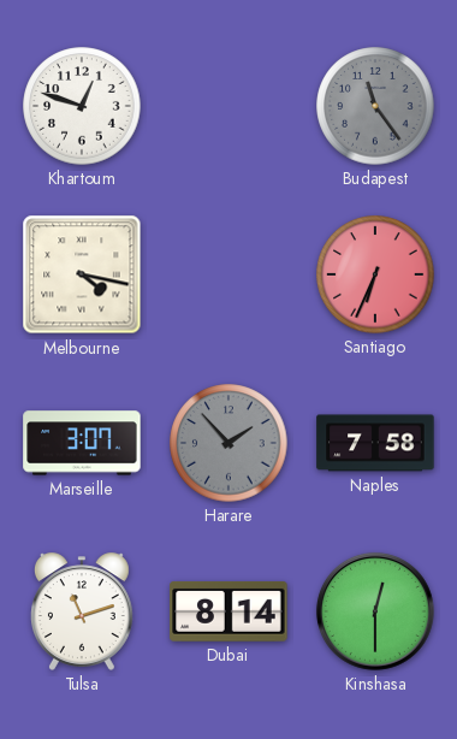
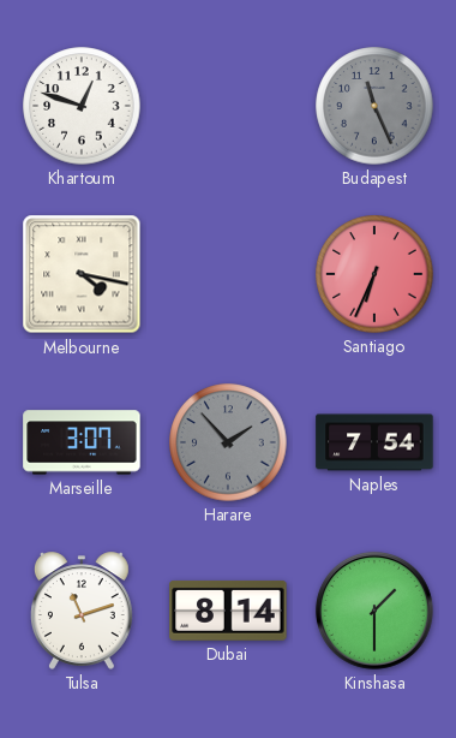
Budapest: 11:24 -> 11:26
Naples: 7:58 -> 7:54
Kinshasa: 12:30 -> 1:30
